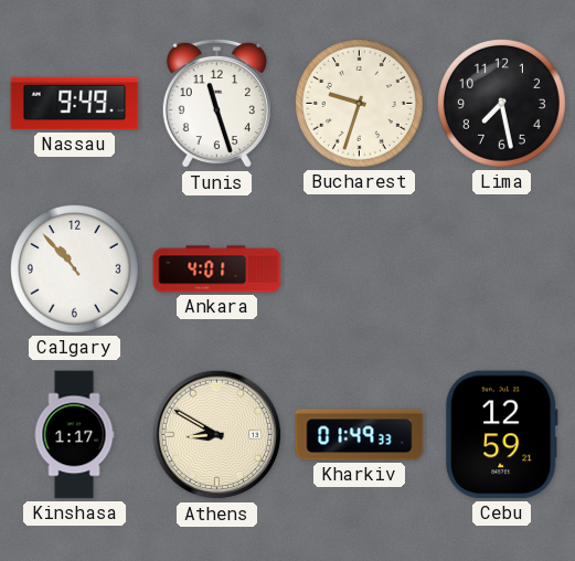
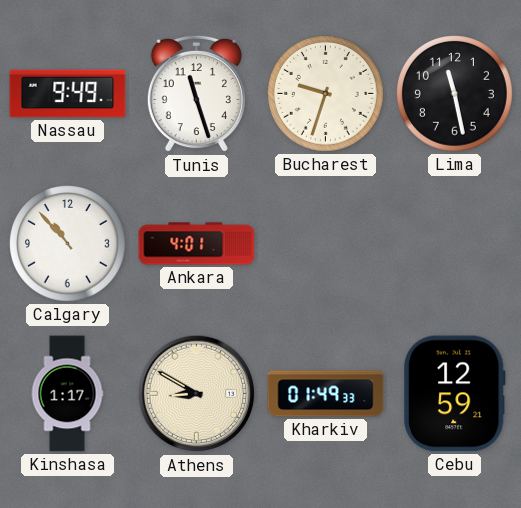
Lima: 7:28 -> 11:28
